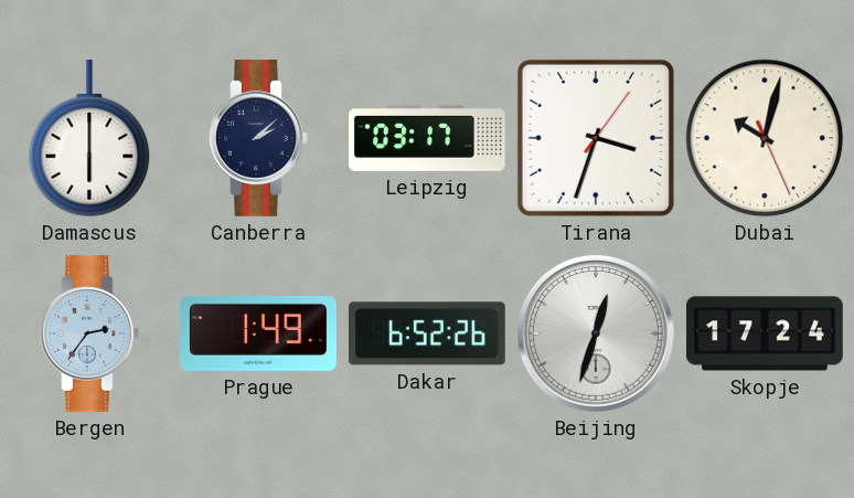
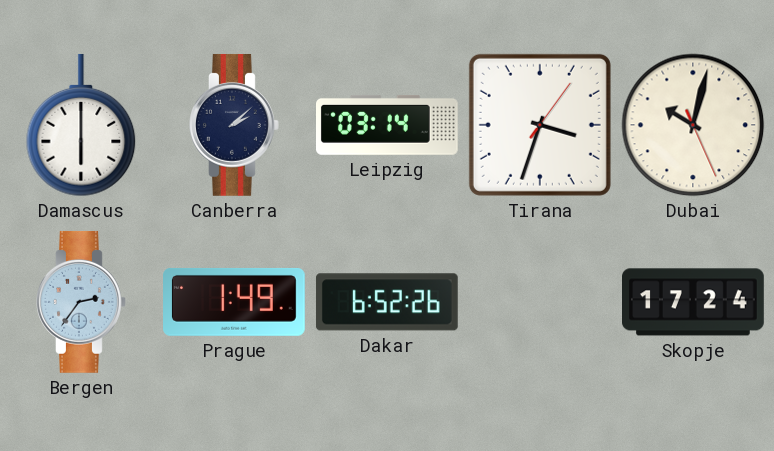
Leipzig: 03:17 -> 03:14
Beijing: 12:33 -> none
